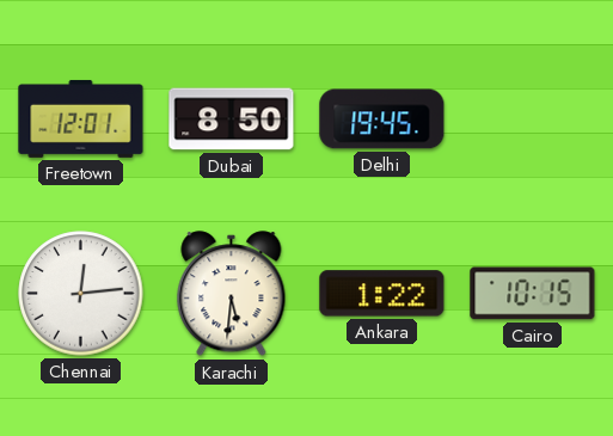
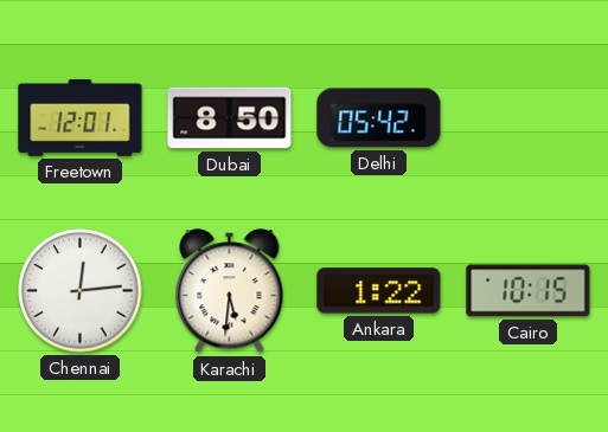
Delhi: 19:45 -> 05:42
